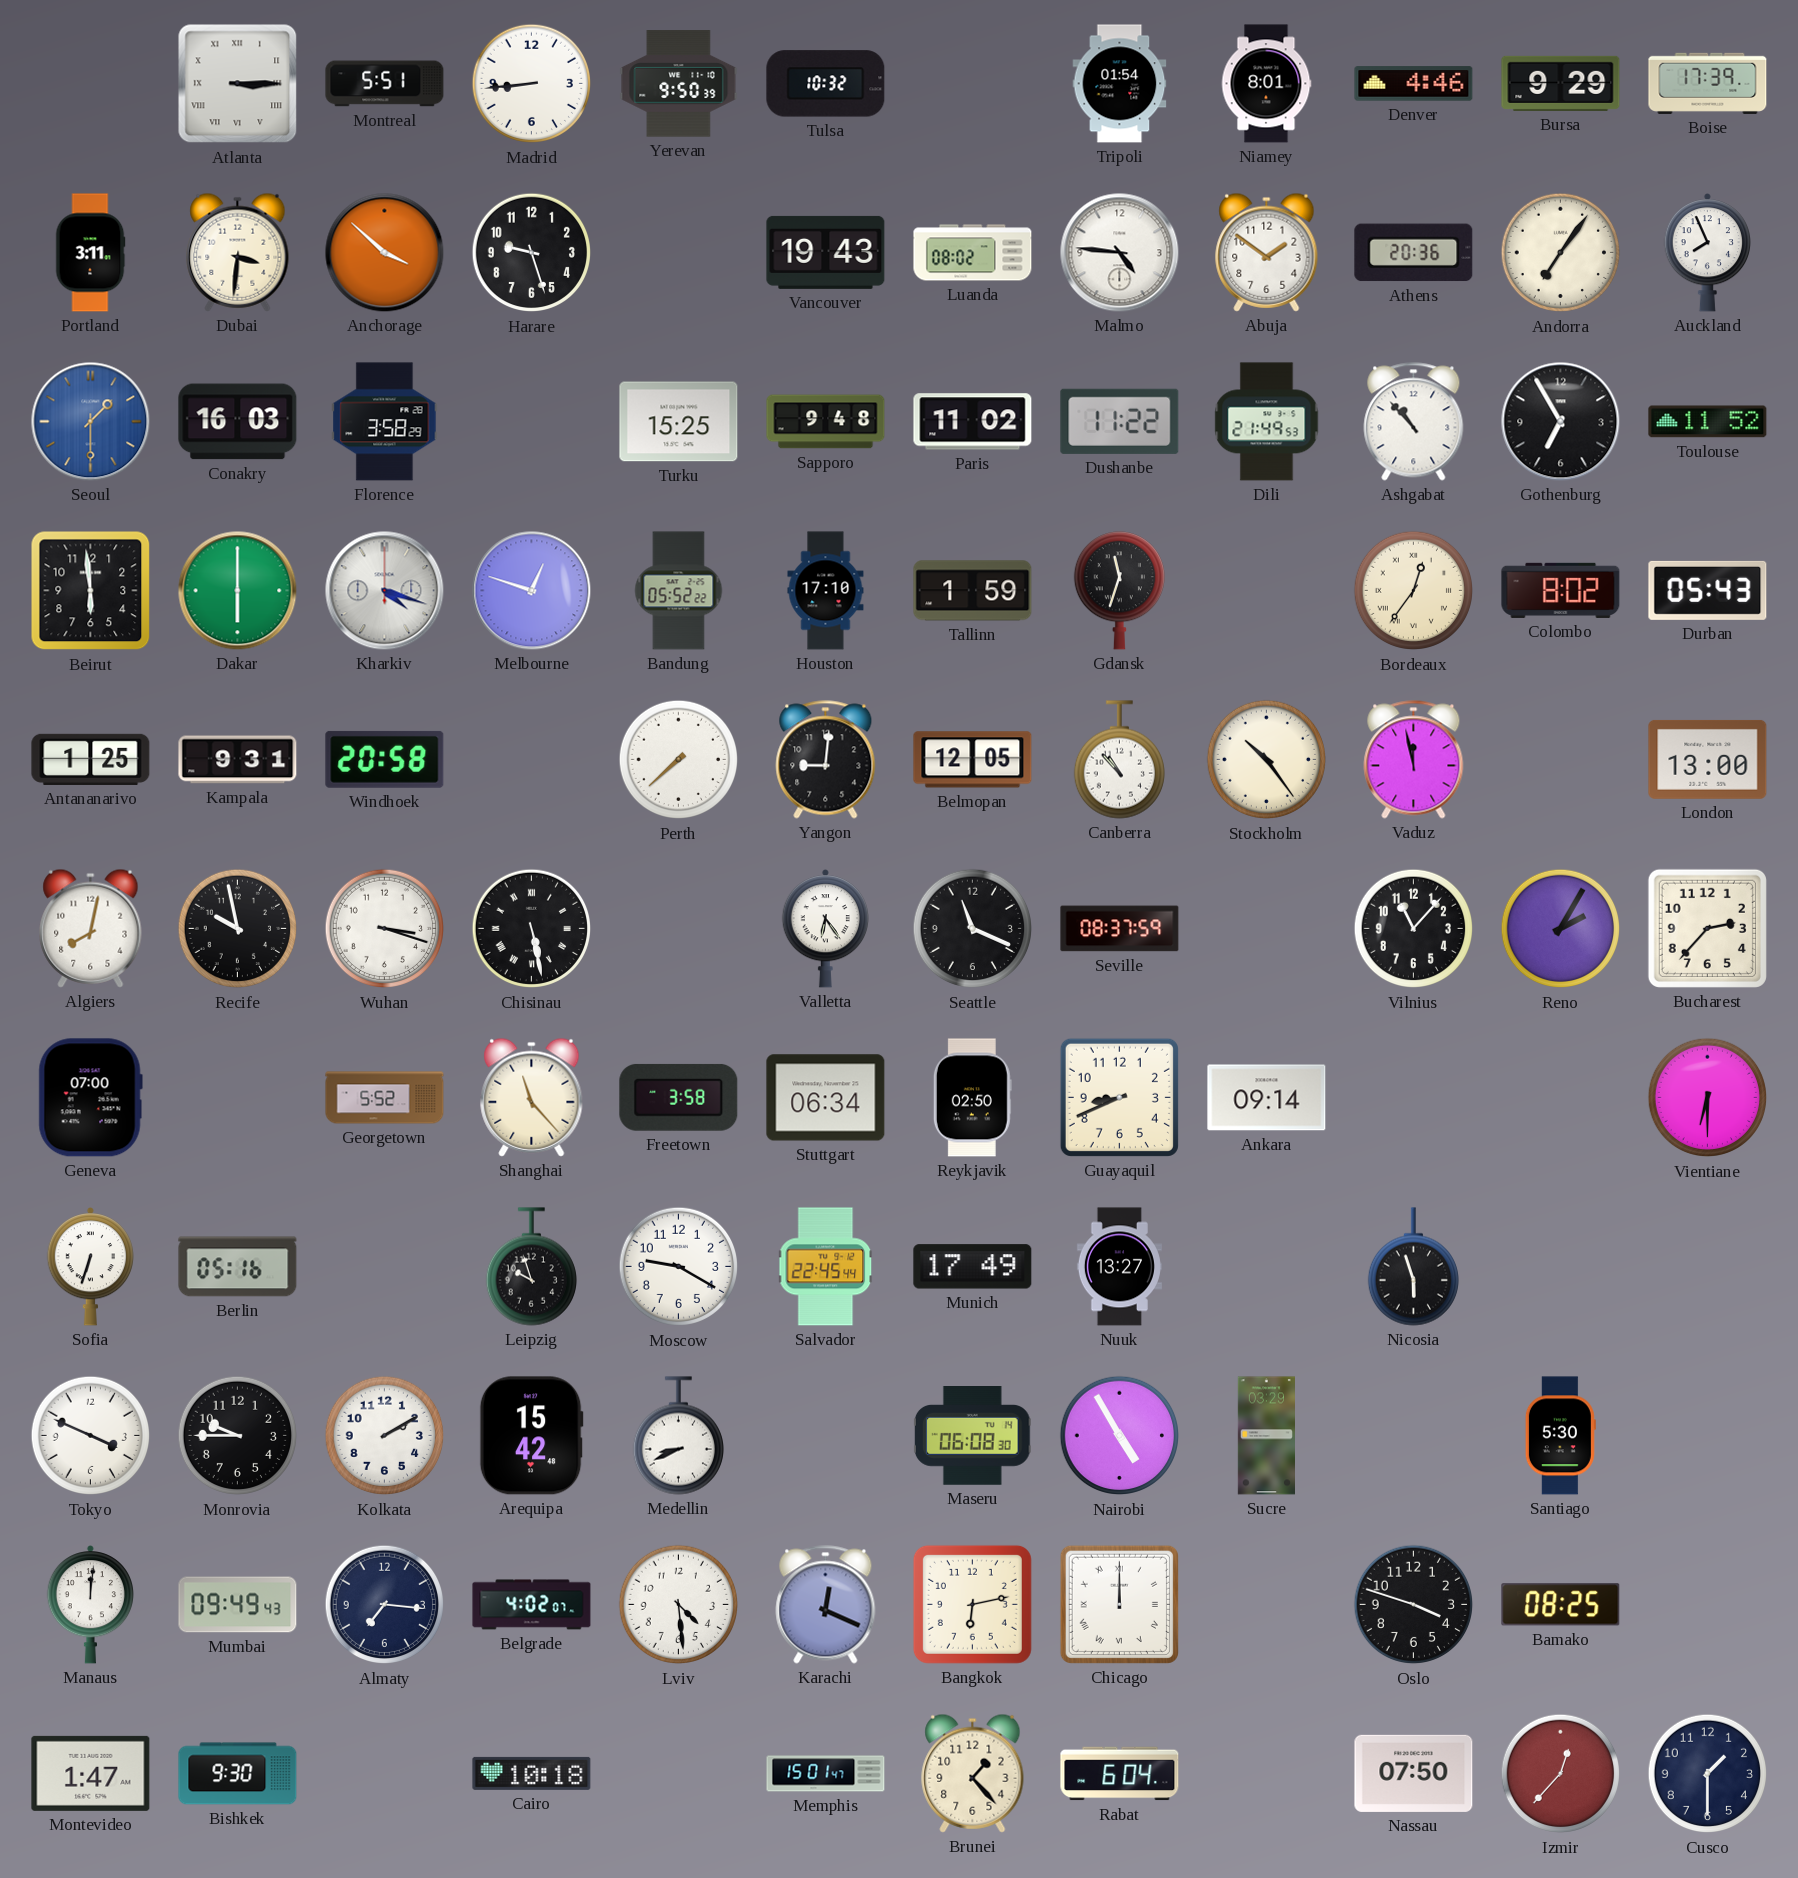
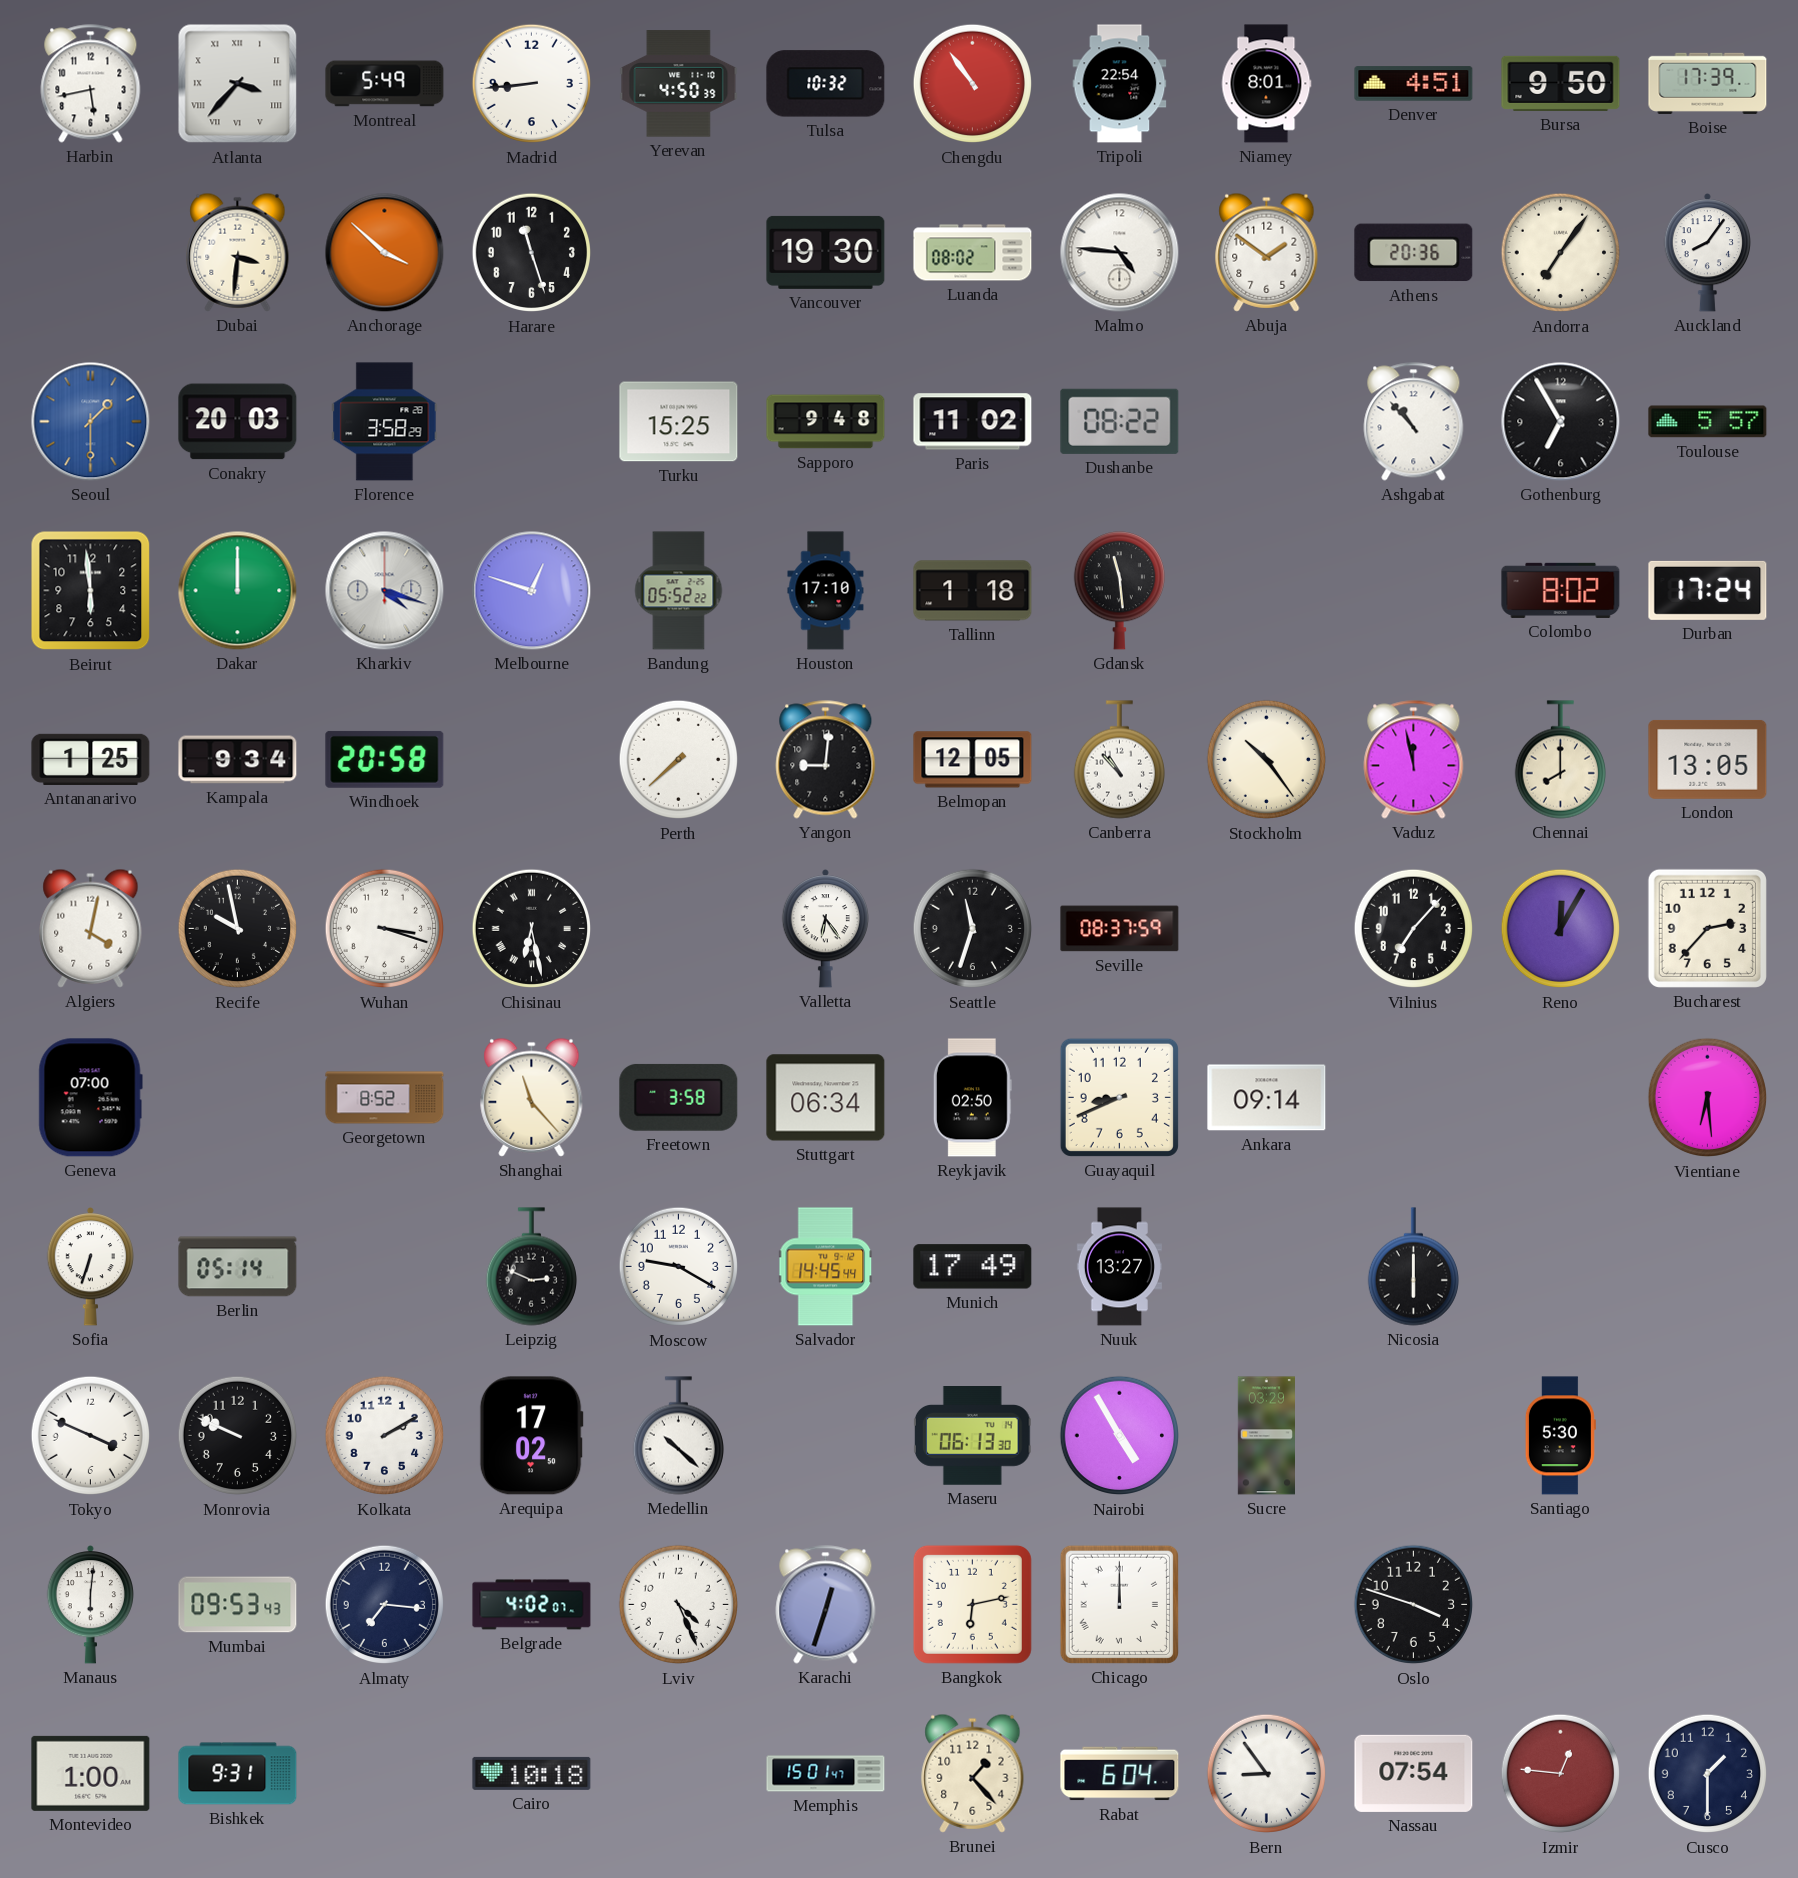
Harbin: none -> 5:43
Atlanta: 3:15 -> 3:37
Montreal: 5:51 -> 5:49
Yerevan: 9:50 -> 4:50
Chengdu: none -> 10:54
Tripoli: 01:54 -> 22:54
Denver: 4:46 -> 4:51
Bursa: 9:29 -> 9:50
Portland: 3:11 -> none
Harare: 9:27 -> 11:27
Vancouver: 19:43 -> 19:30
Auckland: 7:56 -> 8:06
Conakry: 16:03 -> 20:03
Dushanbe: 11:22 -> 08:22
Dili: 21:49 -> none
Toulouse: 11:52 -> 5:57
Dakar: 6:00 -> 12:00
Tallinn: 1:59 -> 1:18
Gdansk: 11:33 -> 11:29
Bordeaux: 12:36 -> none
Durban: 05:43 -> 17:24
Kampala: 9:31 -> 9:34
Chennai: none -> 8:00
London: 13:00 -> 13:05
Algiers: 8:02 -> 4:02
Chisinau: 5:28 -> 6:28
Seattle: 11:19 -> 11:33
Vilnius: 11:07 -> 7:07
Reno: 2:05 -> 12:05
Georgetown: 5:52 -> 8:52
Vientiane: 6:30 -> 6:29
Berlin: 05:16 -> 05:14
Leipzig: 9:57 -> 2:49
Salvador: 22:45 -> 14:45
Nicosia: 5:57 -> 6:00
Monrovia: 9:45 -> 9:49
Arequipa: 15:42 -> 17:02
Medellin: 8:41 -> 10:22
Maseru: 06:08 -> 06:13
Manaus: 12:01 -> 6:01
Mumbai: 09:49 -> 09:53
Lviv: 4:29 -> 4:26
Karachi: 12:19 -> 12:33
Bamako: 08:25 -> none
Montevideo: 1:47 -> 1:00
Bishkek: 9:30 -> 9:31
Bern: none -> 8:54
Nassau: 07:50 -> 07:54
Izmir: 12:37 -> 12:46
